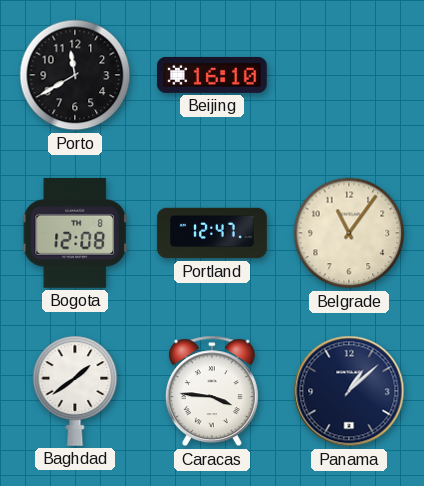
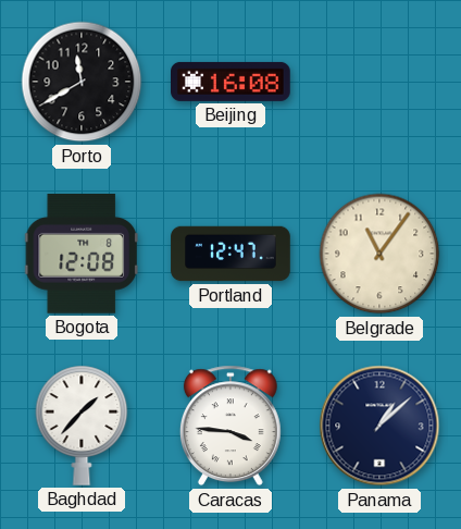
Beijing: 16:10 -> 16:08
Baghdad: 1:39 -> 1:37
